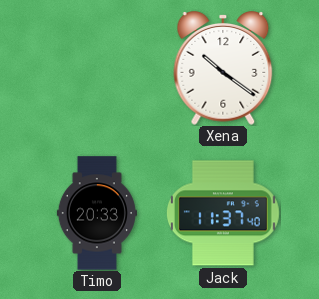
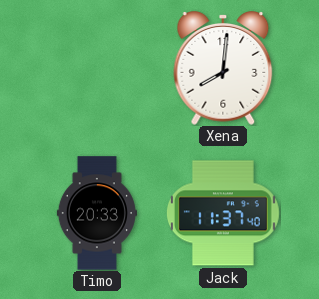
Xena: 10:21 -> 8:01
